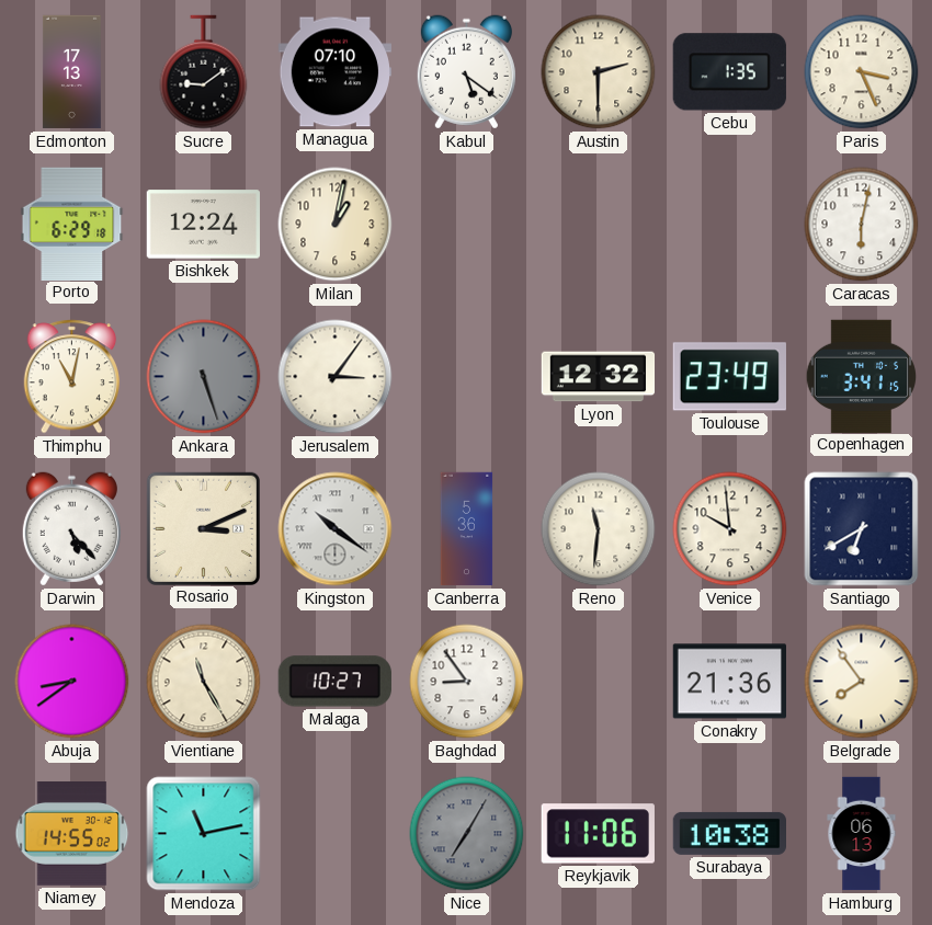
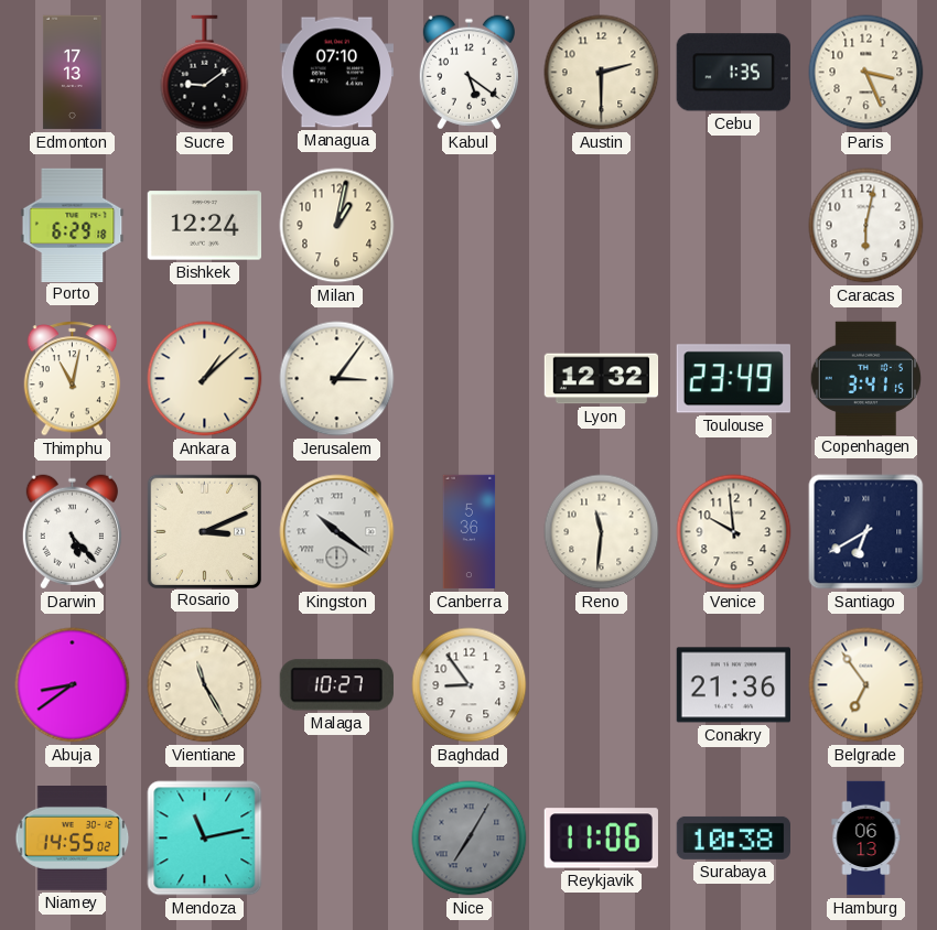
Ankara: 5:27 -> 1:08
Ankara dial: grey -> cream
Belgrade: 7:54 -> 6:54
